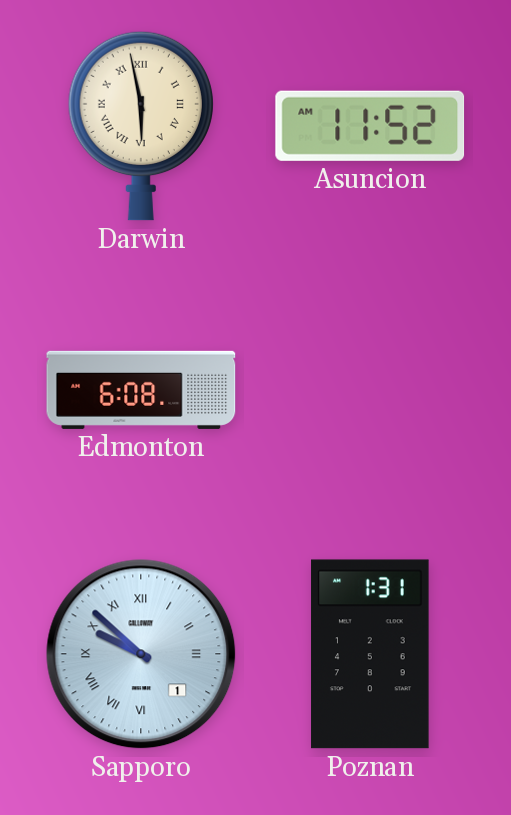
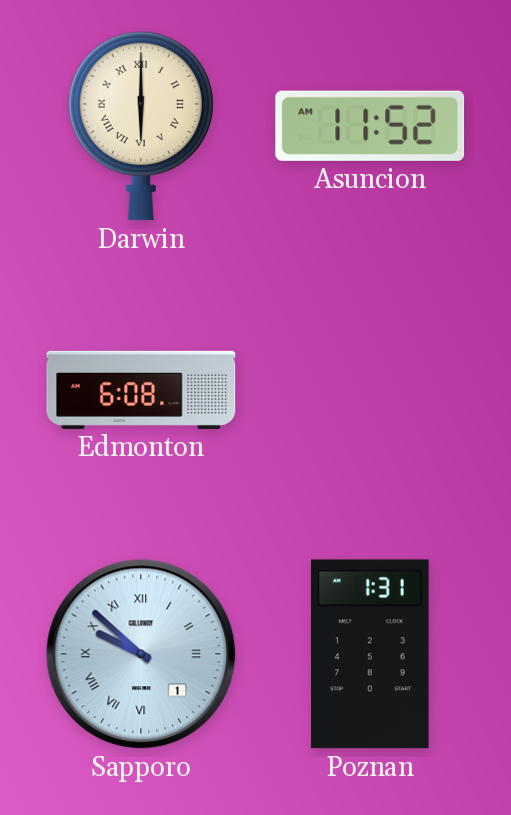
Darwin: 5:58 -> 6:00
